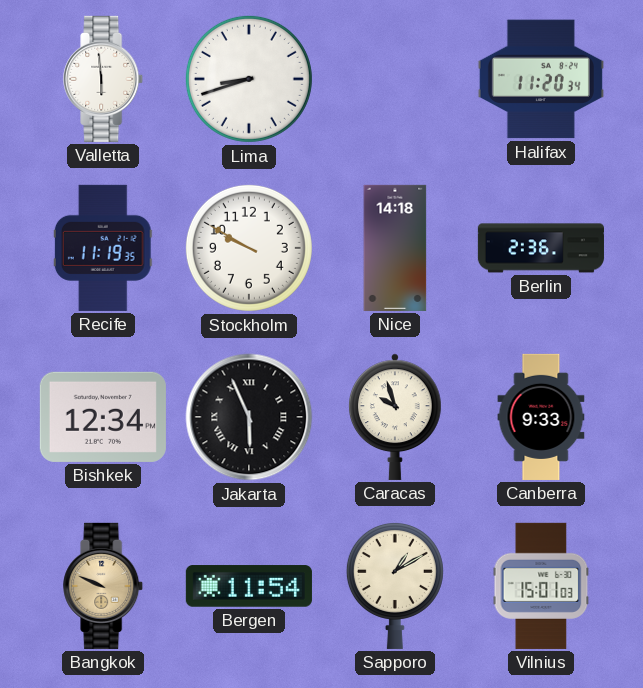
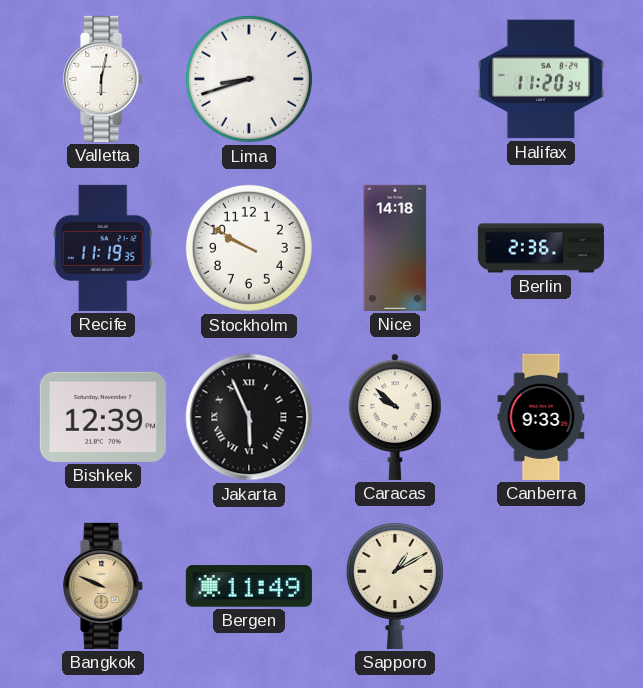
Valletta: 5:59 -> 6:02
Bishkek: 12:34 -> 12:39
Caracas: 9:57 -> 9:52
Bergen: 11:54 -> 11:49
Vilnius: 15:01 -> none
